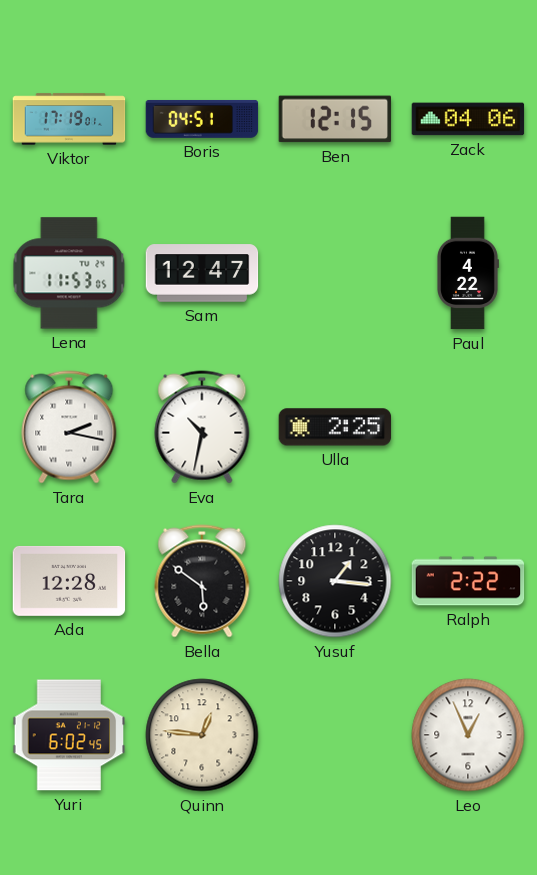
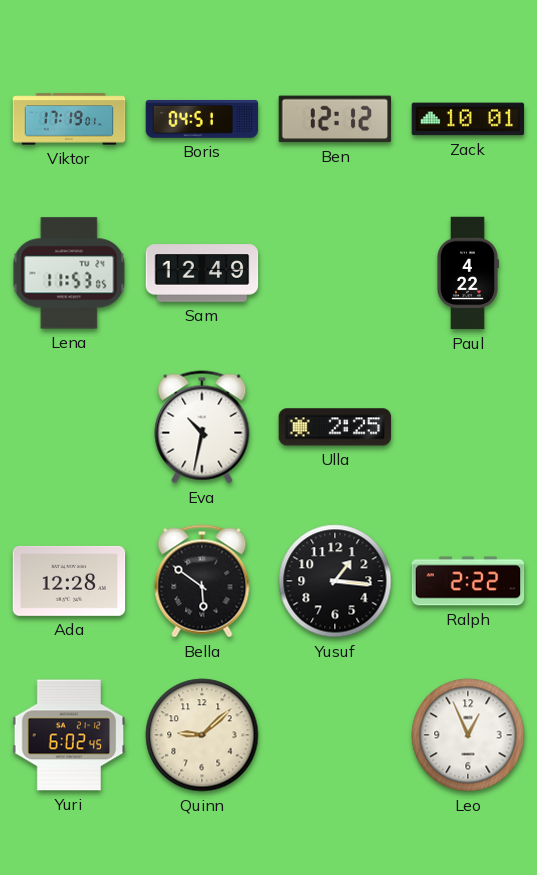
Ben: 12:15 -> 12:12
Zack: 04:06 -> 10:01
Sam: 12:47 -> 12:49
Tara: 2:17 -> none
Quinn: 12:46 -> 9:08
